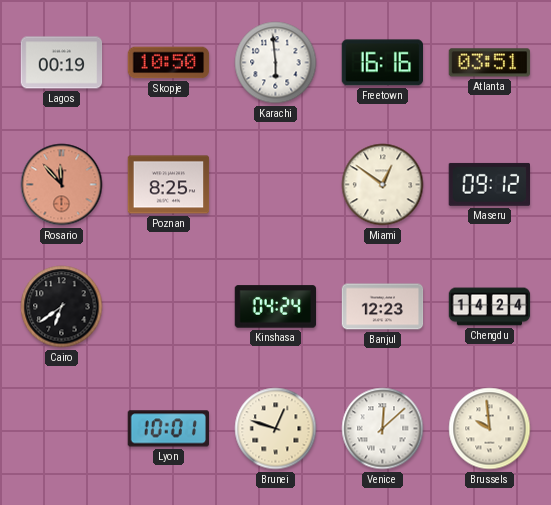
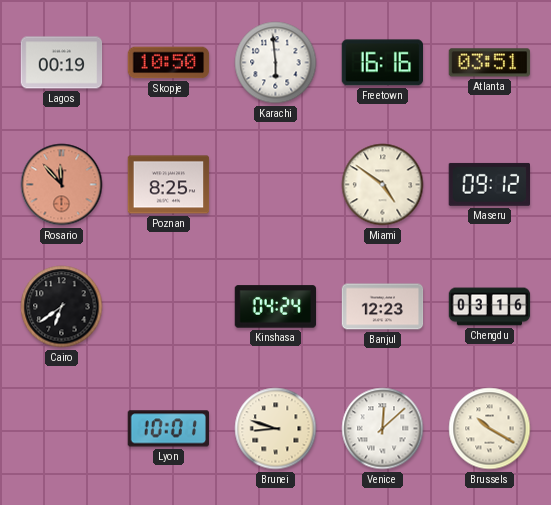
Miami: 12:51 -> 4:51
Chengdu: 14:24 -> 03:16
Brunei: 12:48 -> 8:48
Brussels: 9:59 -> 10:20
